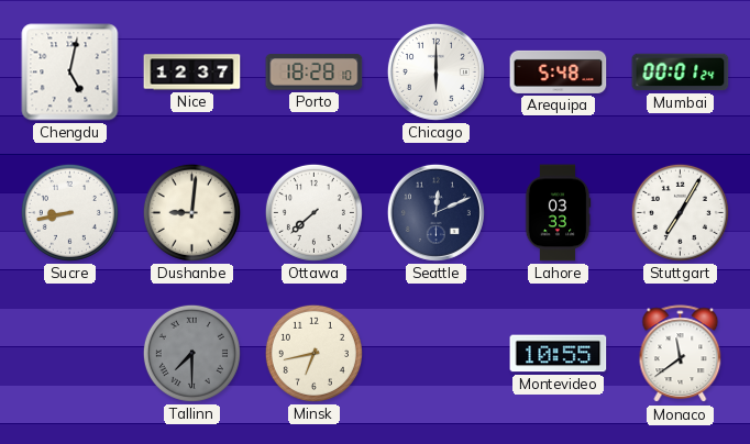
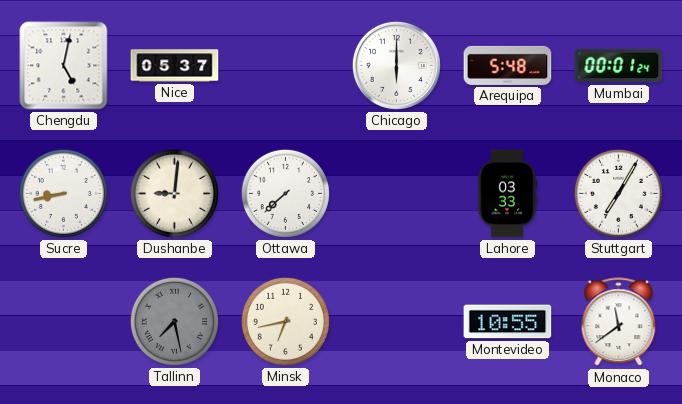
Nice: 12:37 -> 05:37
Porto: 18:28 -> none
Seattle: 12:11 -> none
Tallinn: 7:30 -> 7:28
